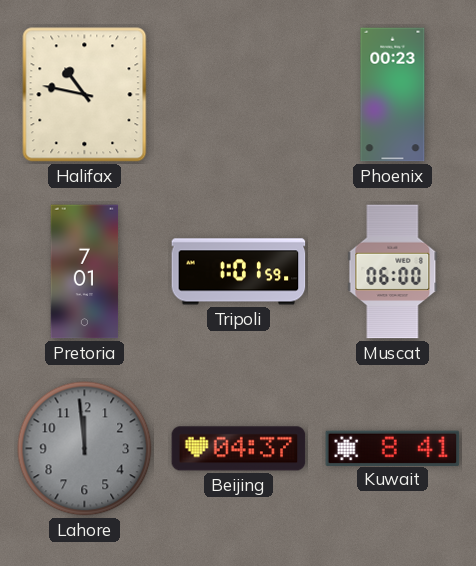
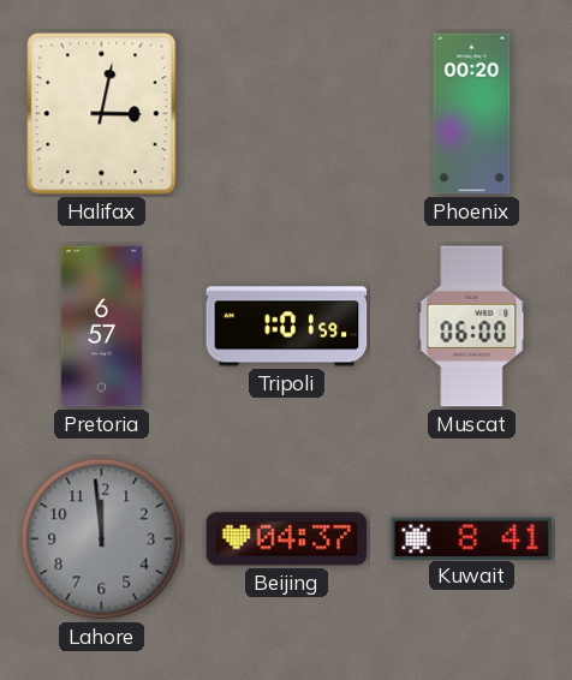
Halifax: 10:47 -> 3:02
Phoenix: 00:23 -> 00:20
Pretoria: 7:01 -> 6:57
